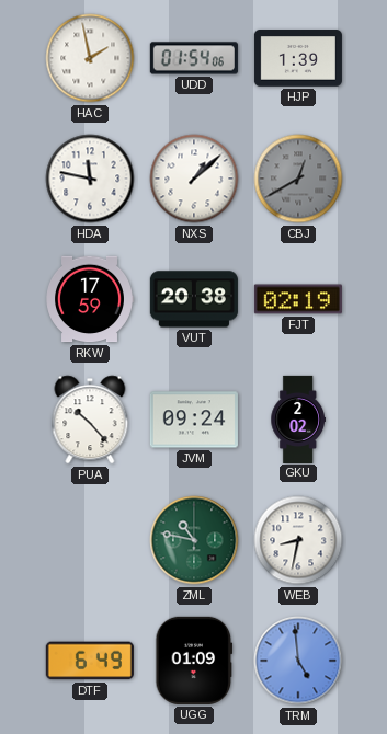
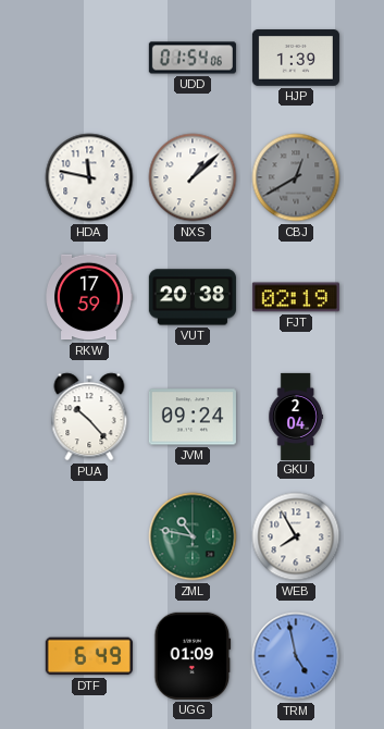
HAC: 1:58 -> none
GKU: 2:02 -> 2:04
WEB: 8:32 -> 7:55
TRM: 4:59 -> 4:58
